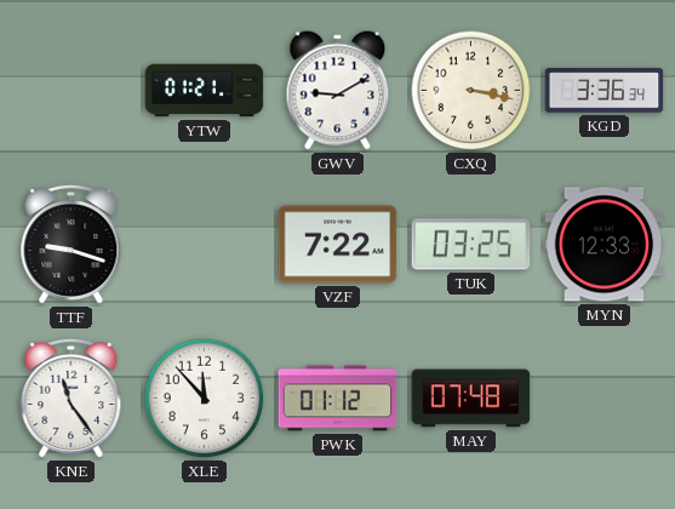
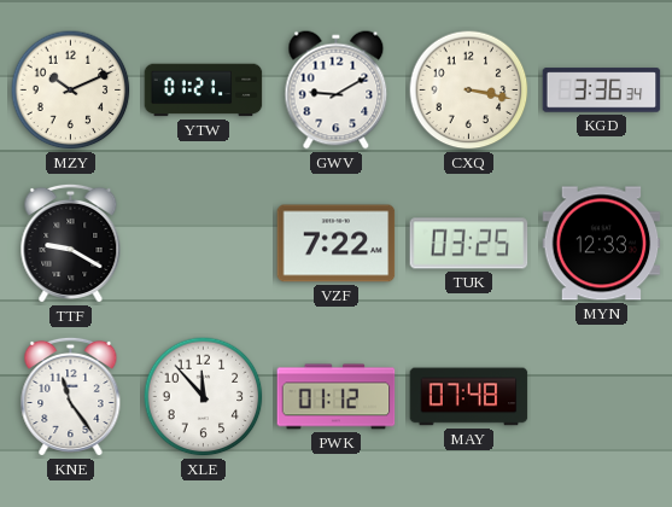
MZY: none -> 10:11
TTF: 9:18 -> 9:20
